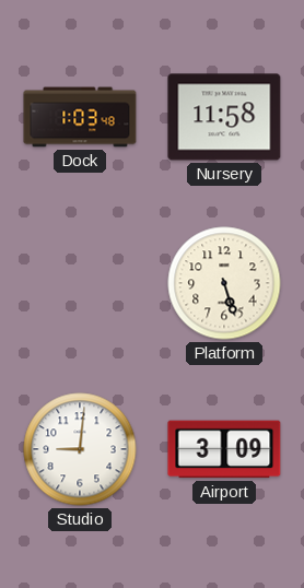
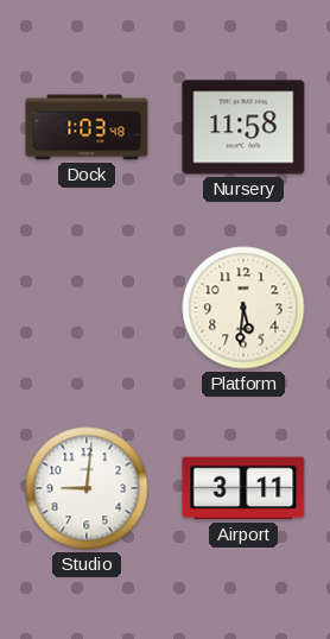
Platform: 5:27 -> 5:31
Airport: 3:09 -> 3:11
